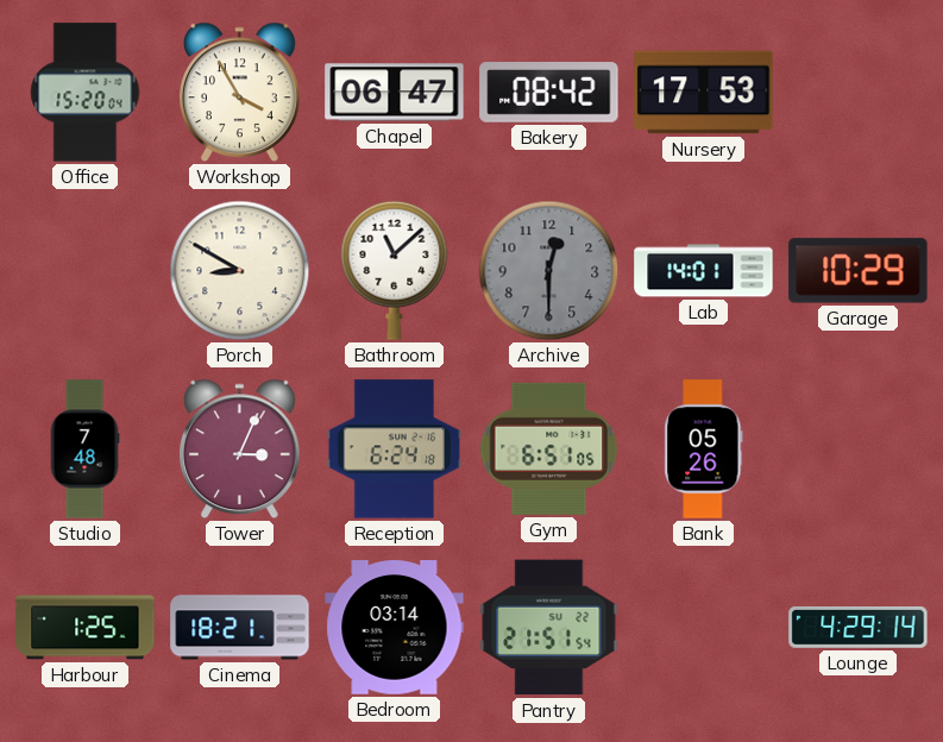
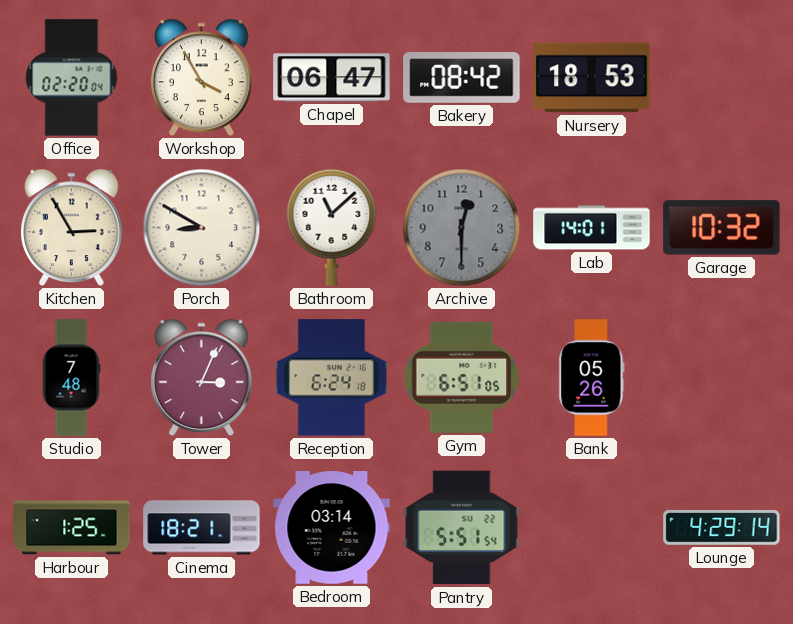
Office: 15:20 -> 02:20
Nursery: 17:53 -> 18:53
Kitchen: none -> 2:55
Garage: 10:29 -> 10:32
Pantry: 21:51 -> 5:51
